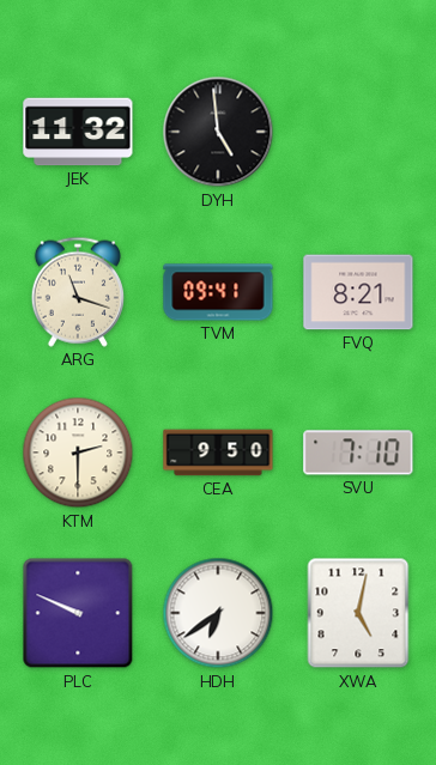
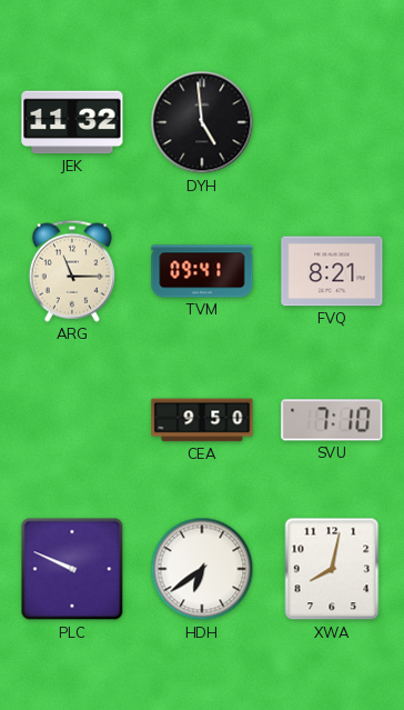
ARG: 11:18 -> 11:15
KTM: 2:30 -> none
XWA: 5:02 -> 8:02
